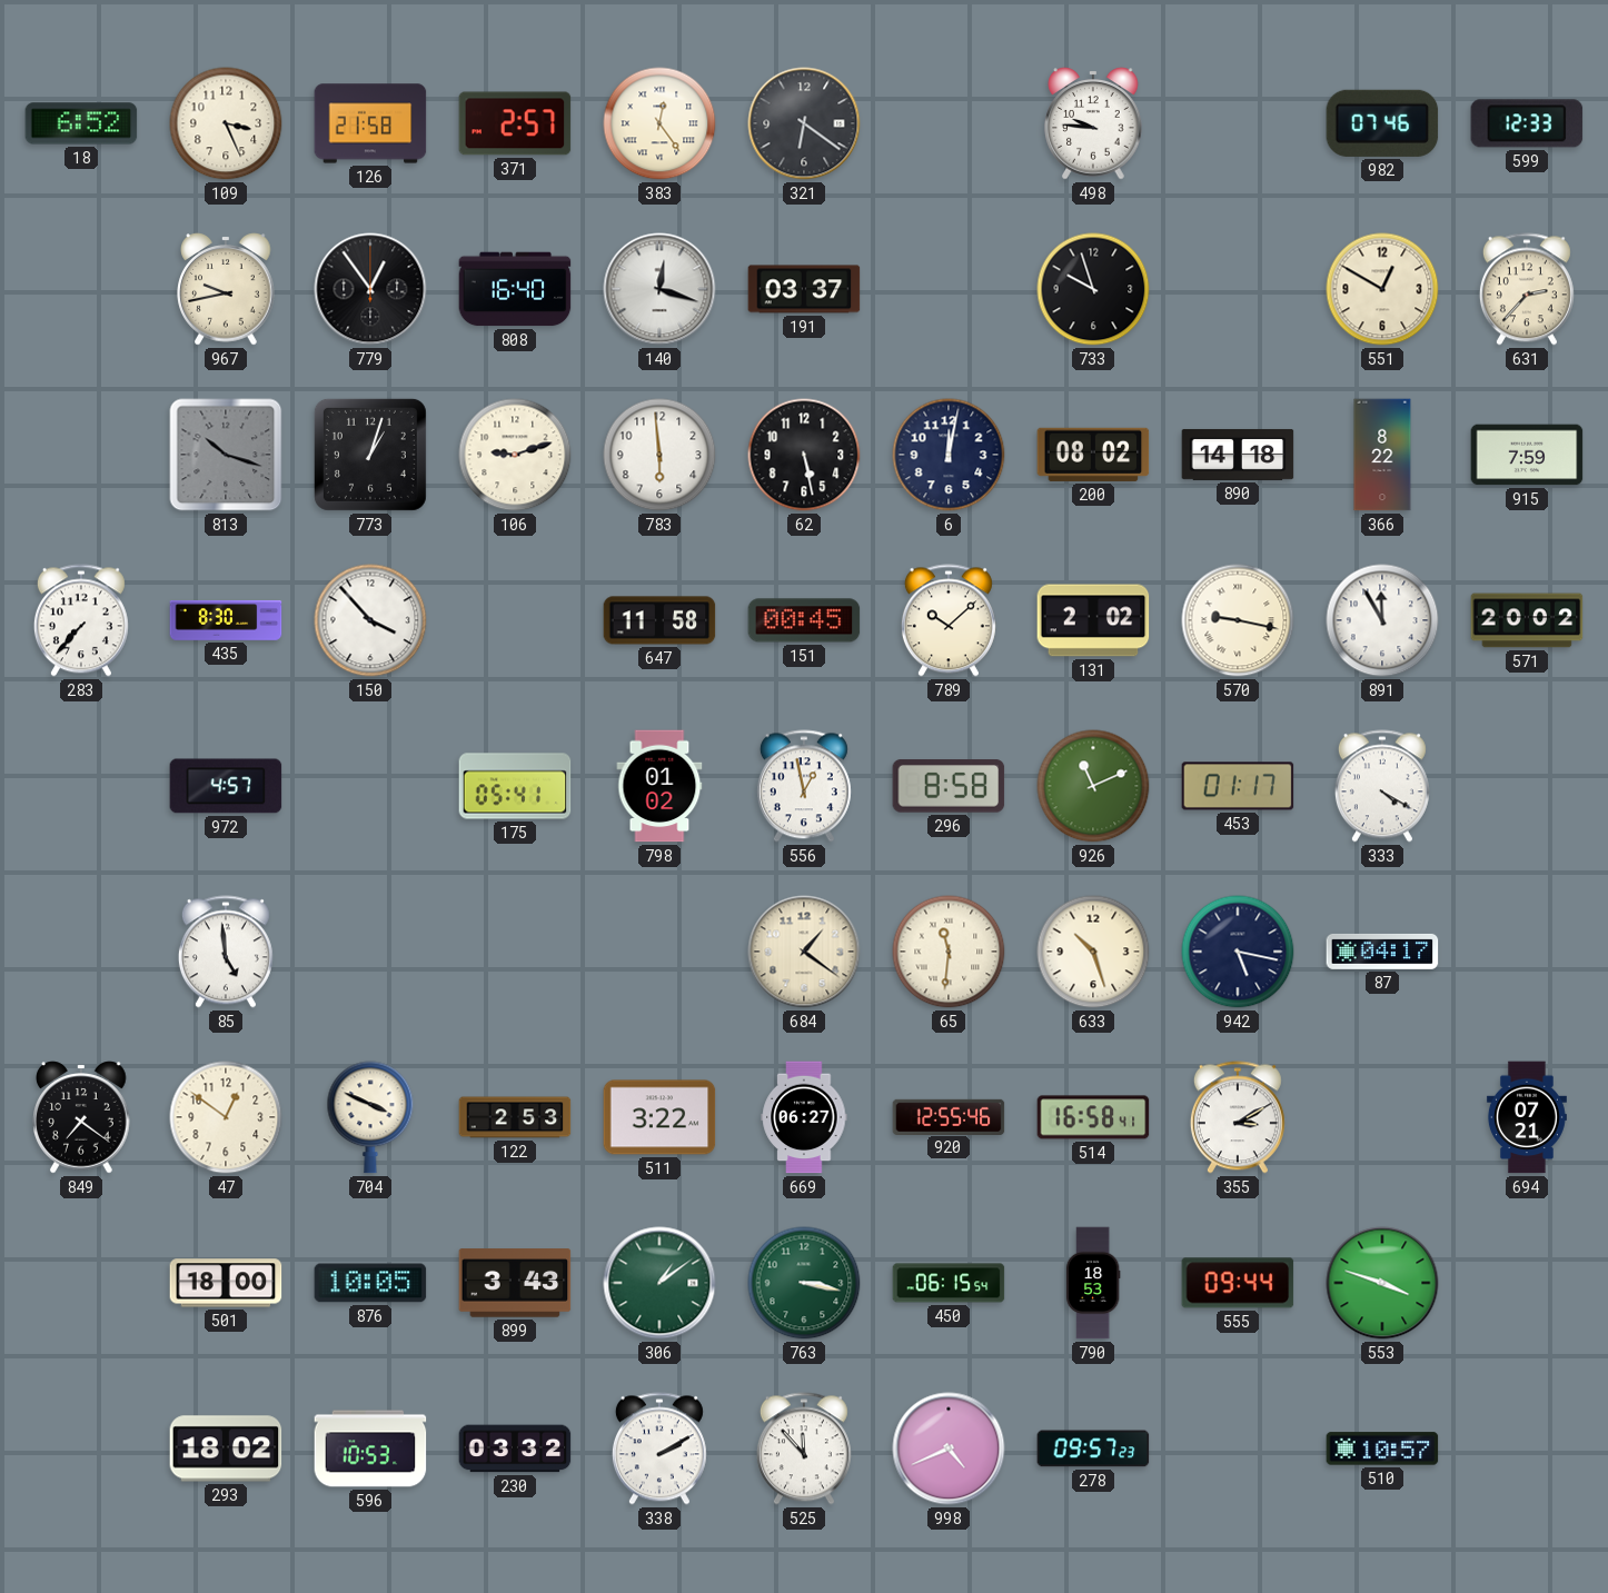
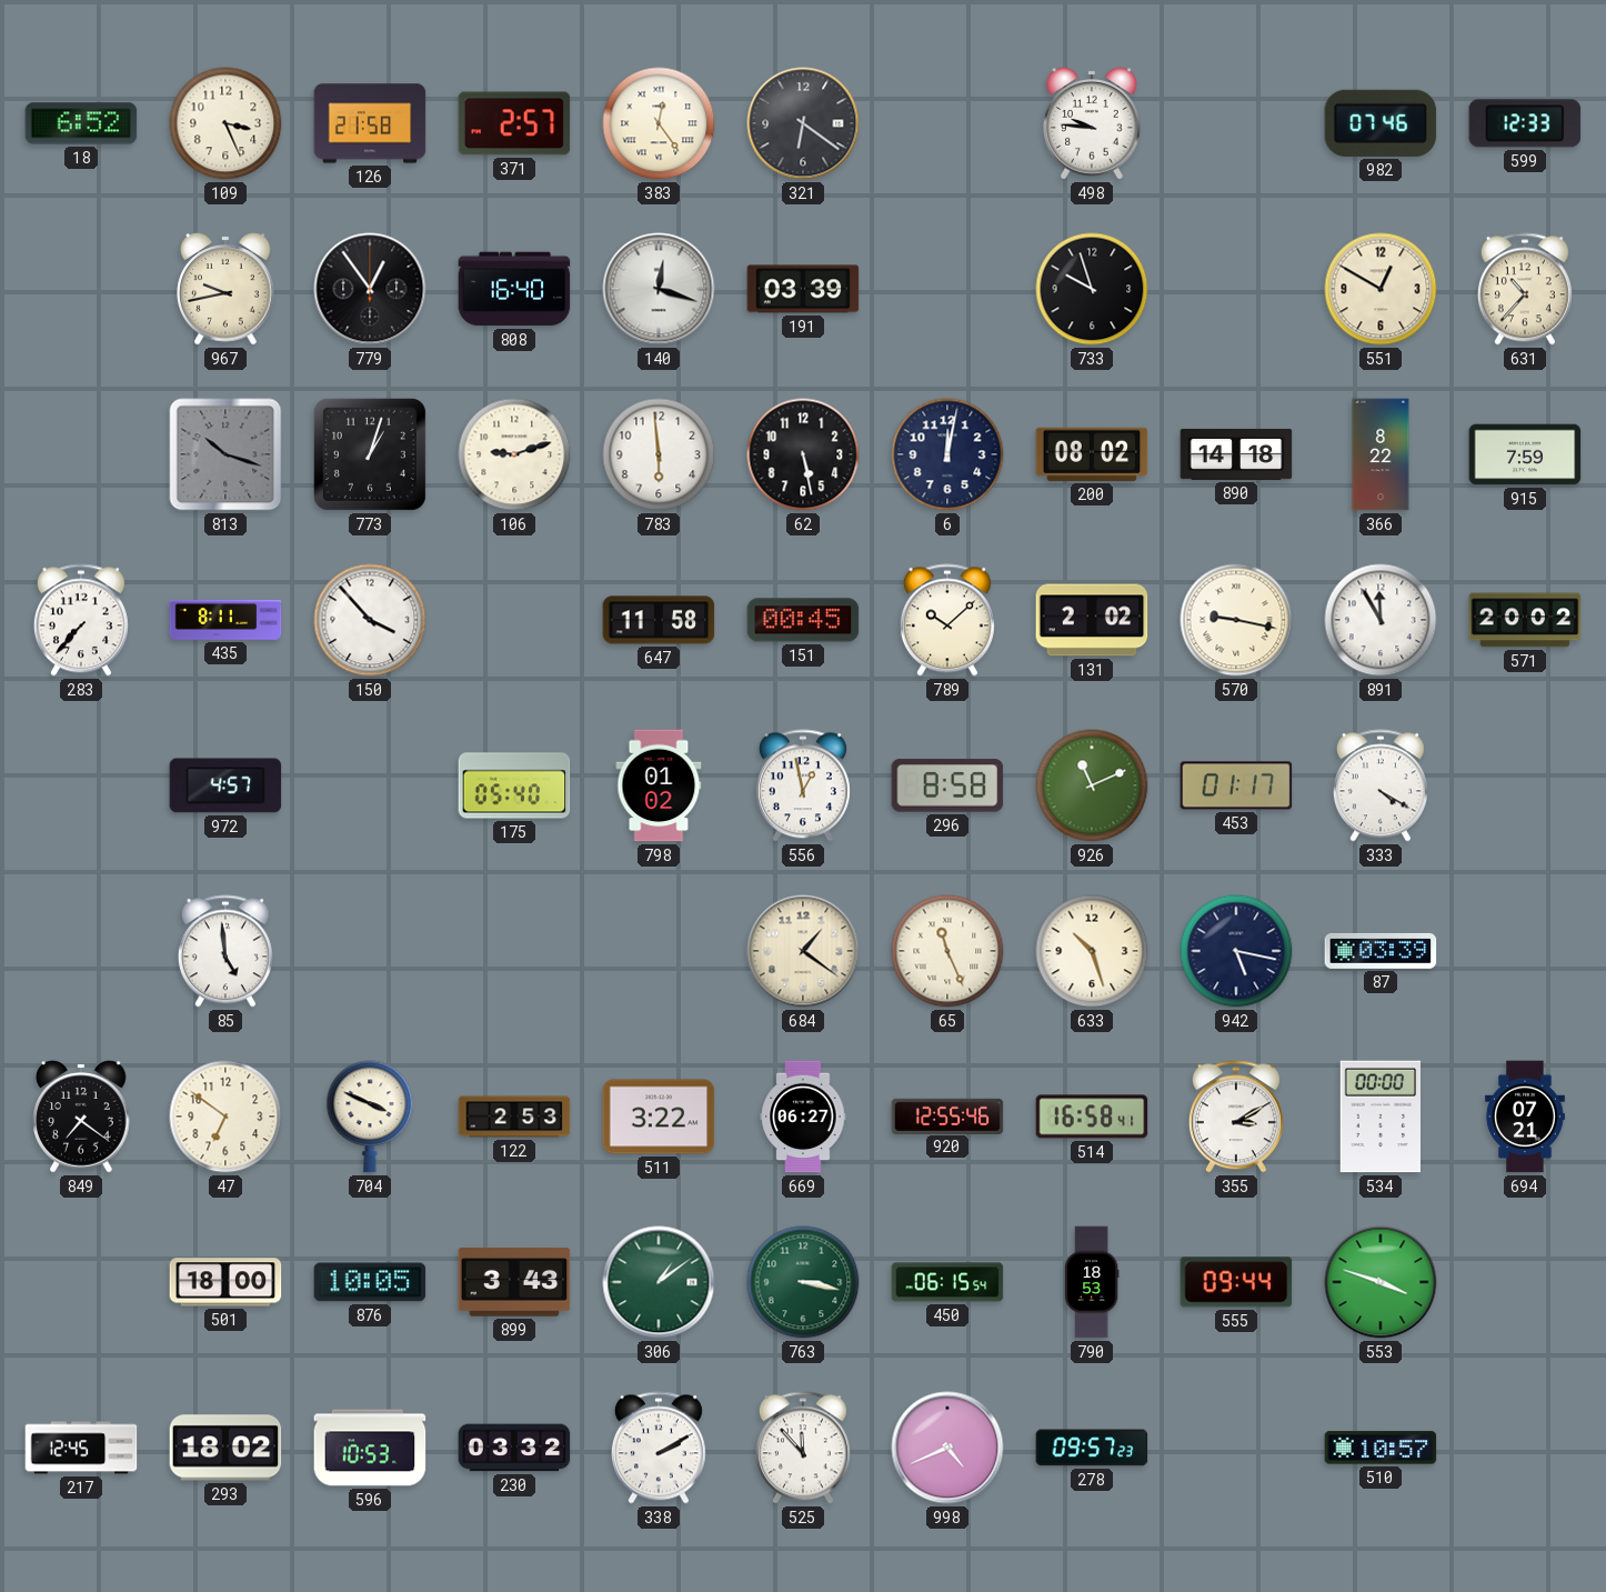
191: 03:37 -> 03:39
631: 2:37 -> 10:37
435: 8:30 -> 8:11
175: 05:41 -> 05:40
65: 11:31 -> 11:26
87: 04:17 -> 03:39
47: 12:51 -> 6:51
534: none -> 00:00
217: none -> 12:45
